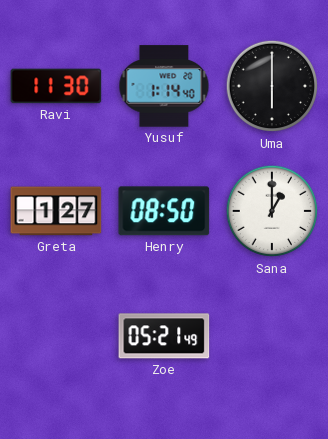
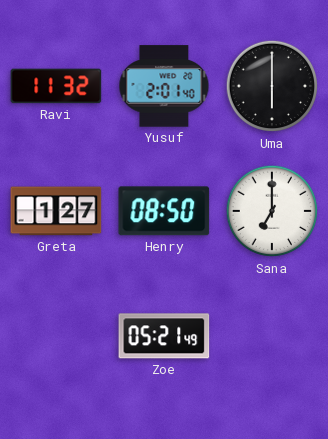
Ravi: 11:30 -> 11:32
Yusuf: 1:14 -> 2:01
Sana: 1:00 -> 7:00
